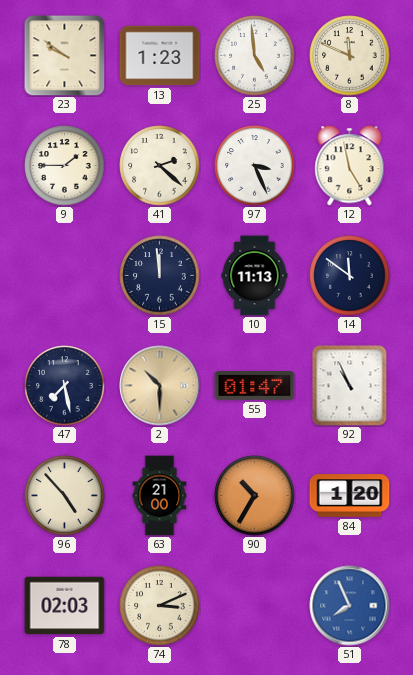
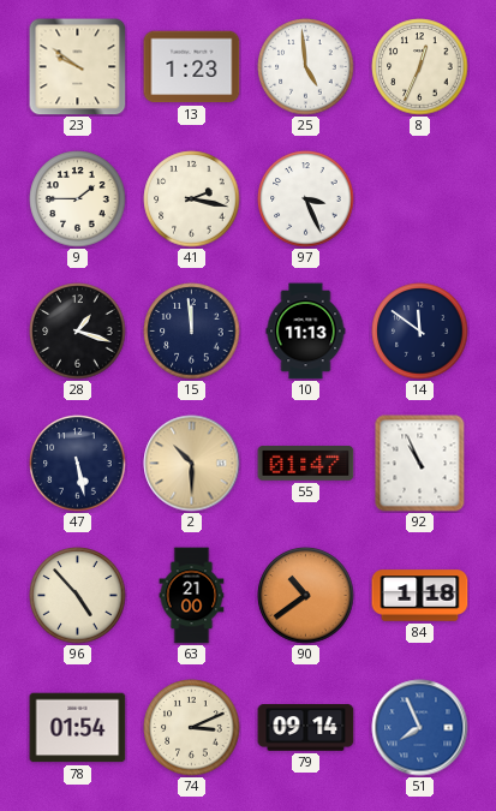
8: 11:49 -> 12:34
41: 2:22 -> 2:17
12: 4:58 -> none
28: none -> 1:18
47: 7:28 -> 5:28
90: 10:35 -> 10:39
84: 1:20 -> 1:18
78: 02:03 -> 01:54
79: none -> 09:14
